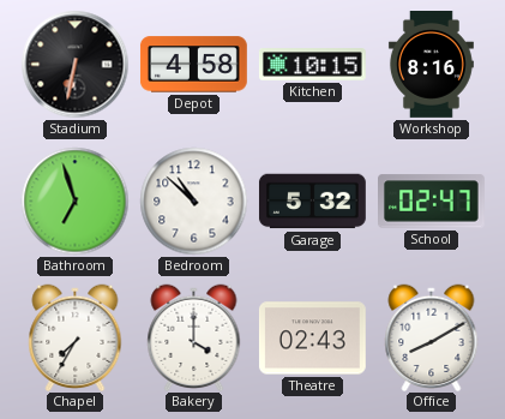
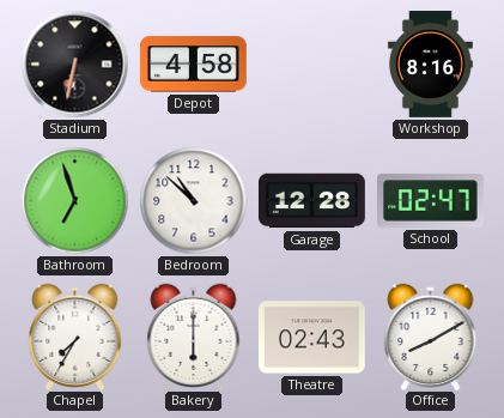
Kitchen: 10:15 -> none
Garage: 5:32 -> 12:28
Bakery: 4:00 -> 6:00
